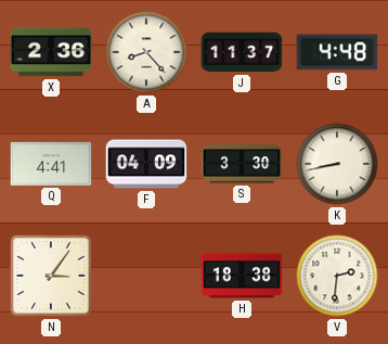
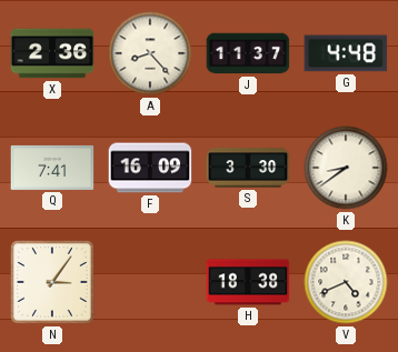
Q: 4:41 -> 7:41
F: 04:09 -> 16:09
K: 8:43 -> 8:39
V: 2:31 -> 4:41
